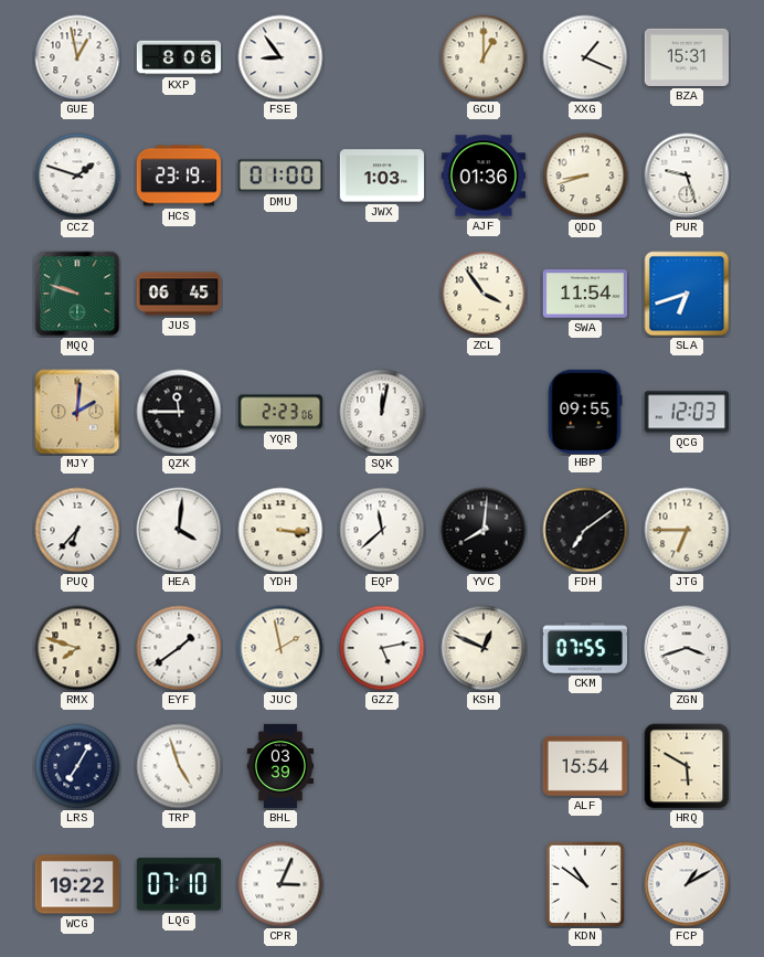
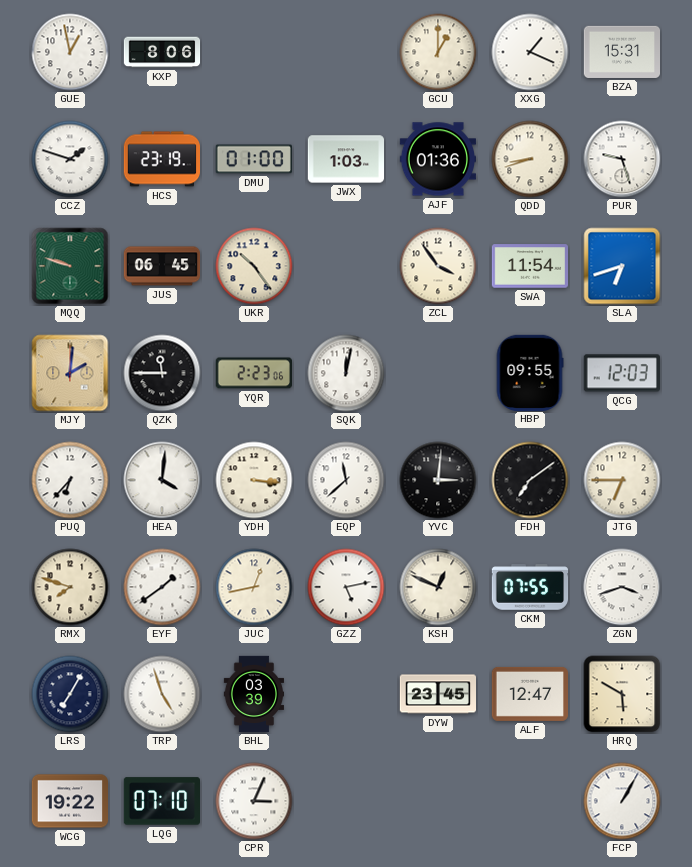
FSE: 8:54 -> none
UKR: none -> 10:24
YVC: 8:01 -> 3:01
JUC: 1:58 -> 12:43
DYW: none -> 23:45
ALF: 15:54 -> 12:47
KDN: 10:51 -> none
FCP: 1:10 -> 1:05
